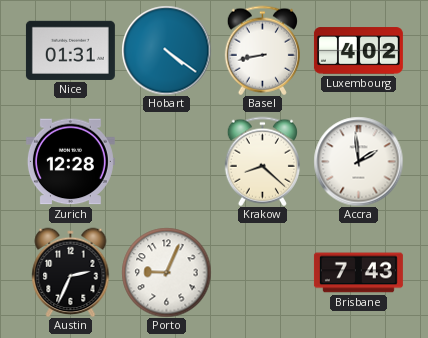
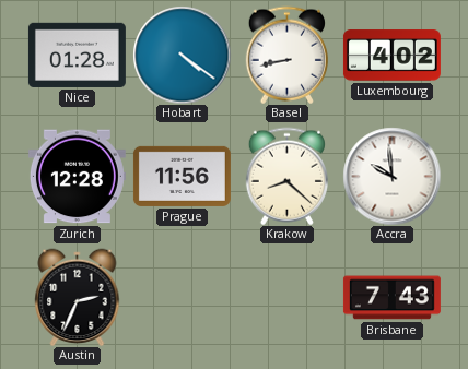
Nice: 01:31 -> 01:28
Prague: none -> 11:56
Accra: 1:59 -> 9:59
Porto: 9:04 -> none
